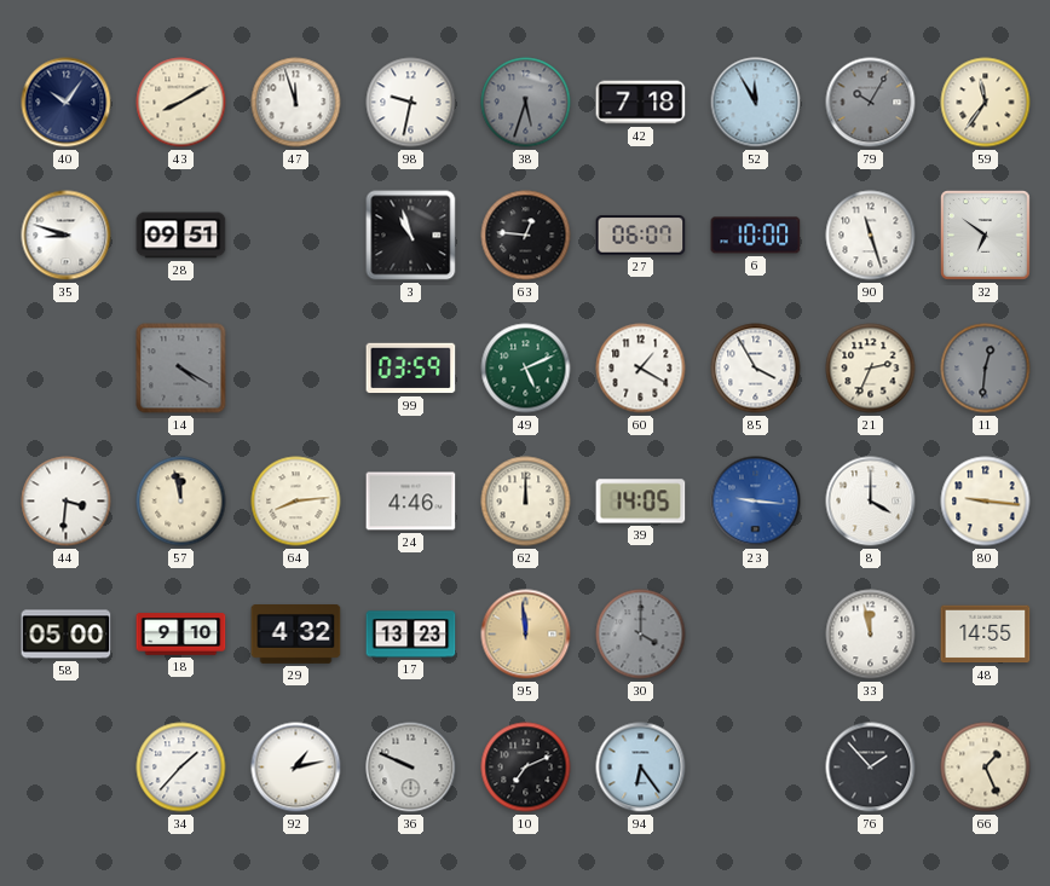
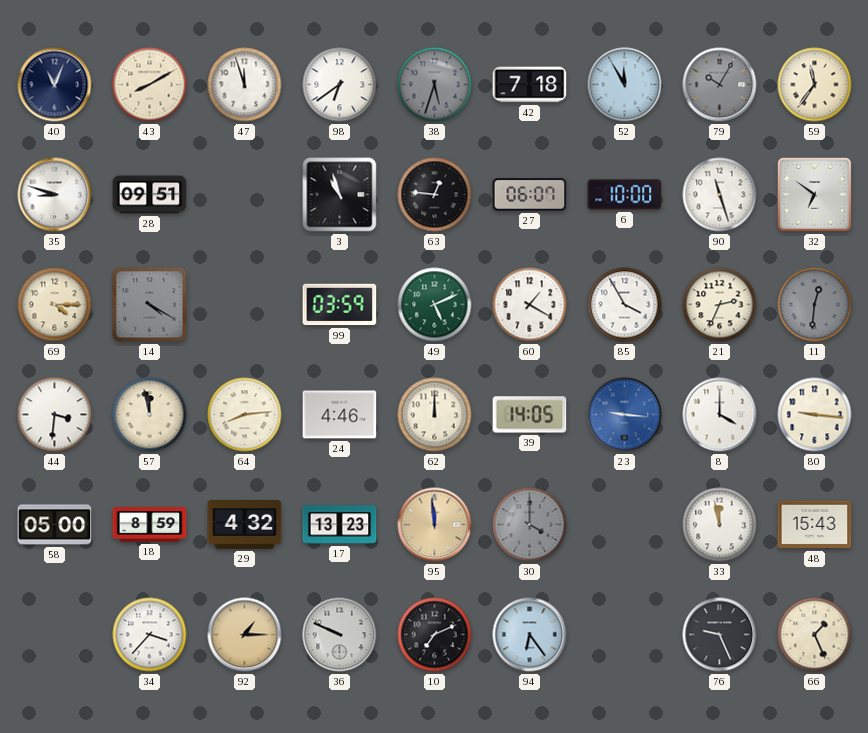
40: 10:06 -> 11:04
98: 9:32 -> 6:39
69: none -> 4:15
18: 9:10 -> 8:59
48: 14:55 -> 15:43
34: 1:37 -> 3:37
92: 1:13 -> 1:15
92 dial: white -> champagne
76: 1:53 -> 9:26
